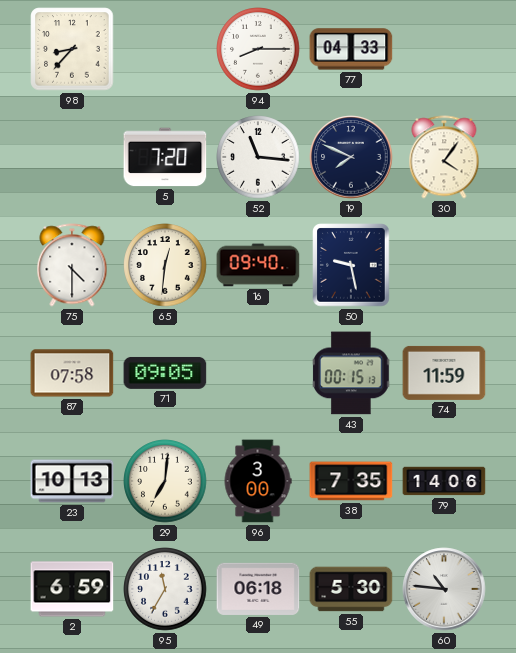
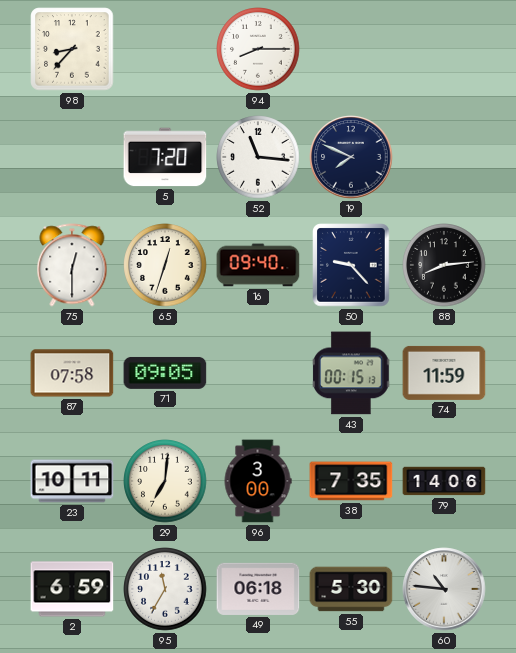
77: 04:33 -> none
30: 4:06 -> none
75: 4:30 -> 12:30
65: 12:31 -> 12:33
50: 9:28 -> 9:23
88: none -> 8:14
23: 10:13 -> 10:11
